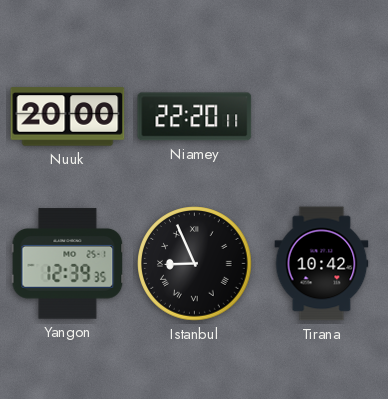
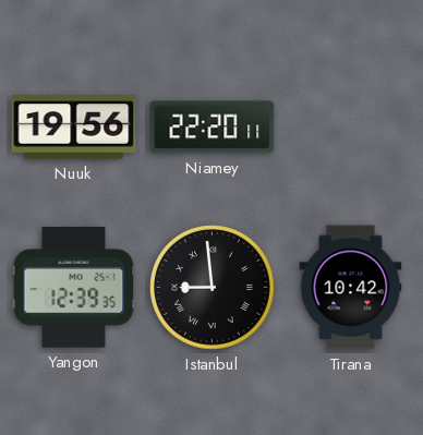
Nuuk: 20:00 -> 19:56
Istanbul: 8:56 -> 8:59
